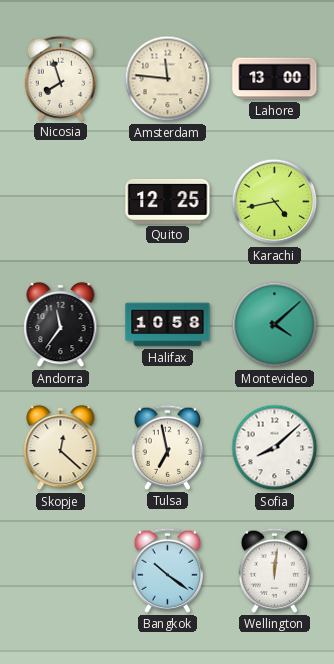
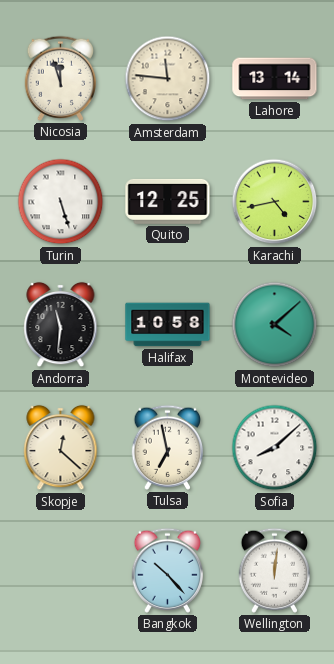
Nicosia: 7:57 -> 11:57
Lahore: 13:00 -> 13:14
Turin: none -> 5:27
Andorra: 11:36 -> 11:31
Bangkok: 10:21 -> 10:23
